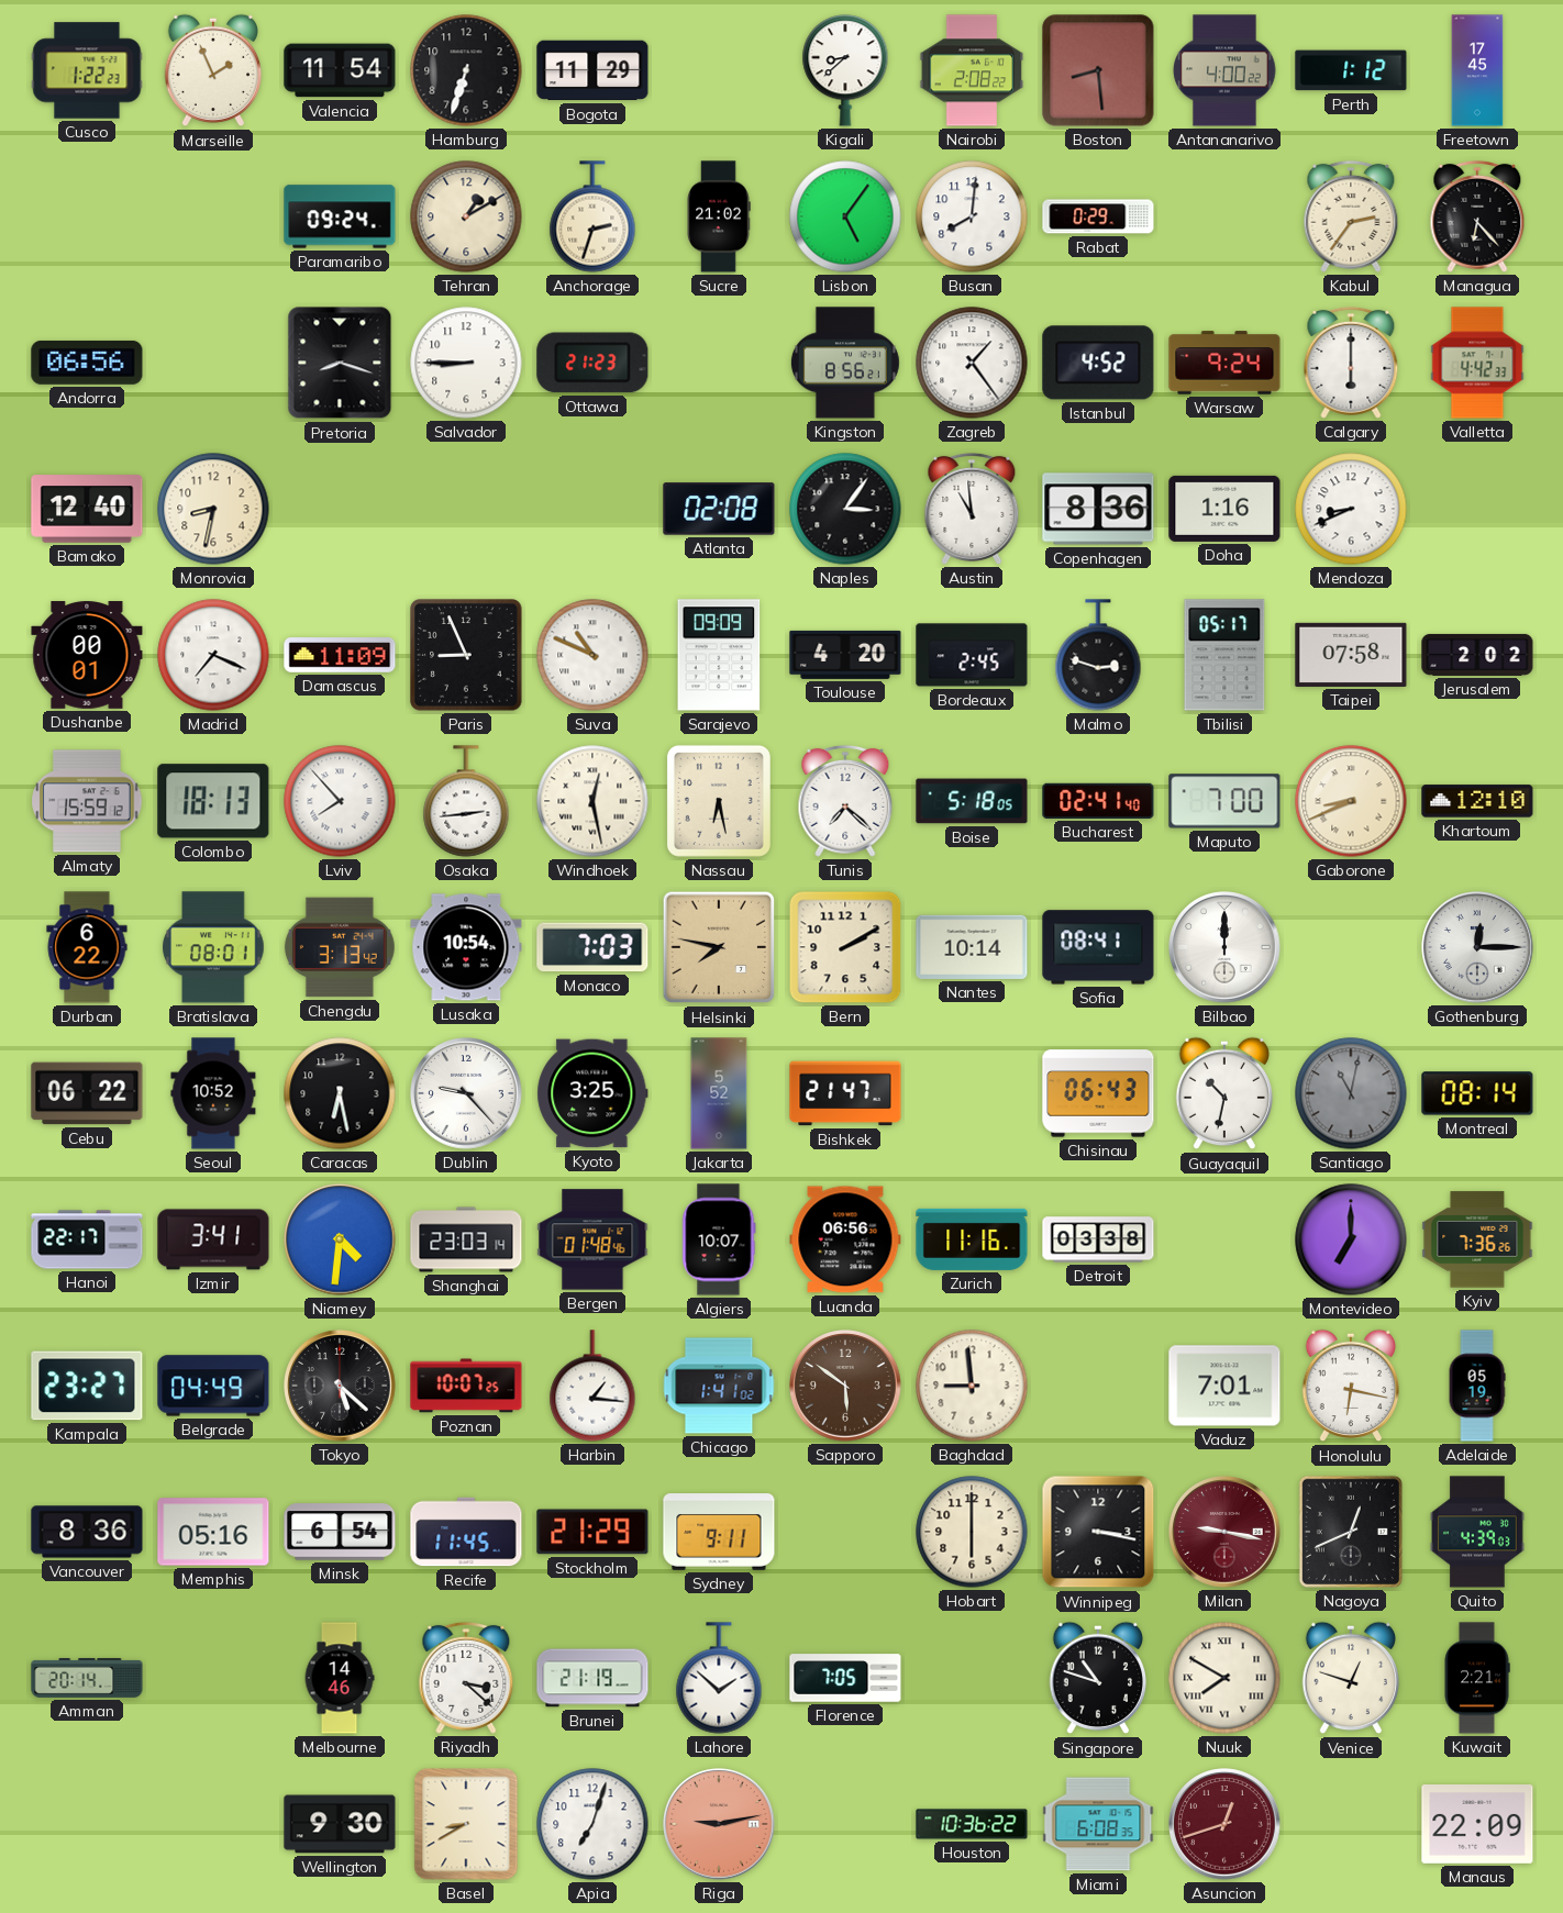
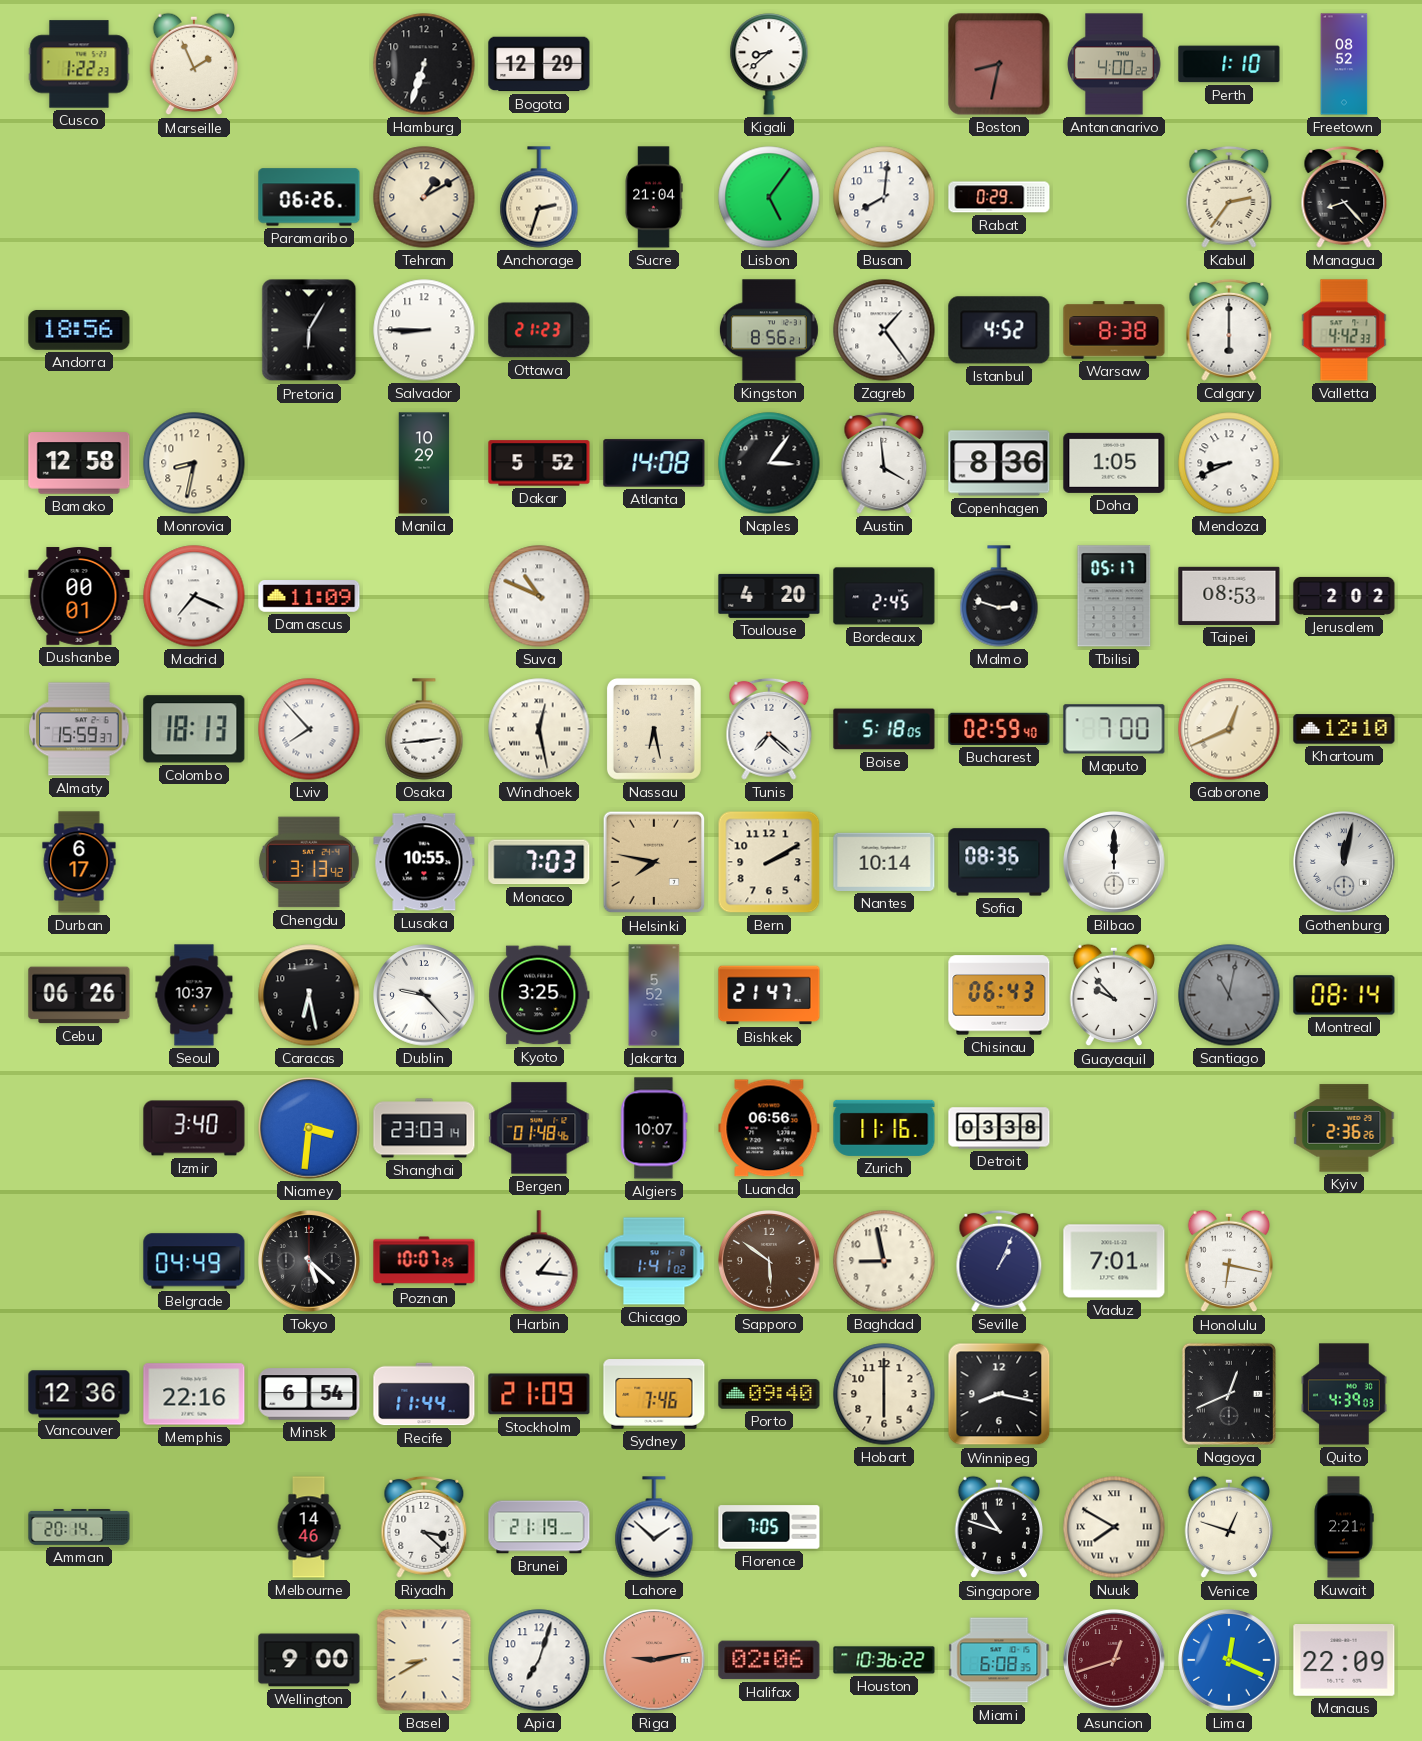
Valencia: 11:54 -> none
Bogota: 11:29 -> 12:29
Nairobi: 2:08 -> none
Boston: 8:29 -> 8:32
Perth: 1:12 -> 1:10
Freetown: 17:45 -> 08:52
Paramaribo: 09:24 -> 06:26
Sucre: 21:02 -> 21:04
Managua: 6:23 -> 8:23
Andorra: 06:56 -> 18:56
Pretoria: 8:18 -> 6:05
Warsaw: 9:24 -> 8:38
Bamako: 12:40 -> 12:58
Manila: none -> 10:29
Dakar: none -> 5:52
Atlanta: 02:08 -> 14:08
Austin: 10:59 -> 3:59
Doha: 1:16 -> 1:05
Paris: 8:56 -> none
Sarajevo: 09:09 -> none
Taipei: 07:58 -> 08:53
Almaty: 15:59:12 -> 15:59:37
Bucharest: 02:41 -> 02:59
Gaborone: 8:41 -> 12:41
Durban: 6:22 -> 6:17
Bratislava: 08:01 -> none
Lusaka: 10:54 -> 10:55
Sofia: 08:41 -> 08:36
Gothenburg: 12:15 -> 12:02
Cebu: 06:22 -> 06:26
Seoul: 10:52 -> 10:37
Guayaquil: 10:32 -> 9:53
Hanoi: 22:17 -> none
Izmir: 3:41 -> 3:40
Niamey: 4:31 -> 3:31
Montevideo: 7:00 -> none
Kyiv: 7:36 -> 2:36
Kampala: 23:27 -> none
Baghdad: 8:59 -> 8:58
Seville: none -> 1:04
Adelaide: 05:19 -> none
Vancouver: 8:36 -> 12:36
Memphis: 05:16 -> 22:16
Recife: 11:45 -> 11:44
Stockholm: 21:29 -> 21:09
Sydney: 9:11 -> 7:46
Porto: none -> 09:40
Winnipeg: 3:17 -> 8:17
Milan: 9:17 -> none
Wellington: 9:30 -> 9:00
Halifax: none -> 02:06
Lima: none -> 12:19
